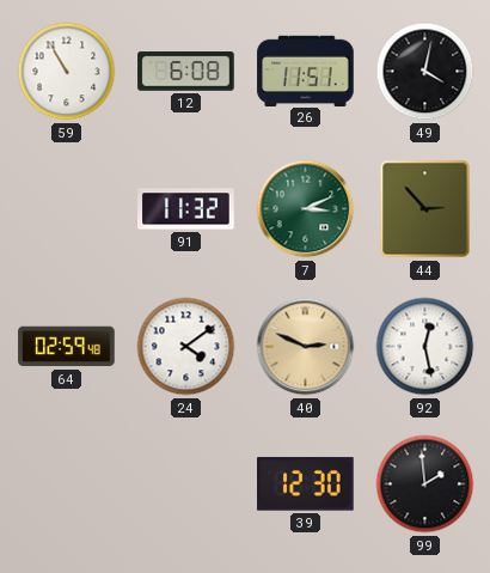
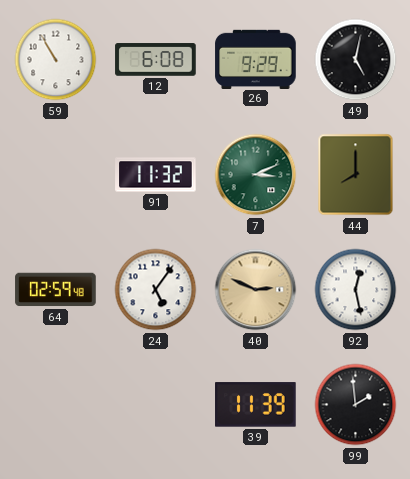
26: 11:51 -> 9:29
49: 4:02 -> 5:02
44: 2:53 -> 8:00
24: 4:09 -> 5:06
39: 12:30 -> 11:39
